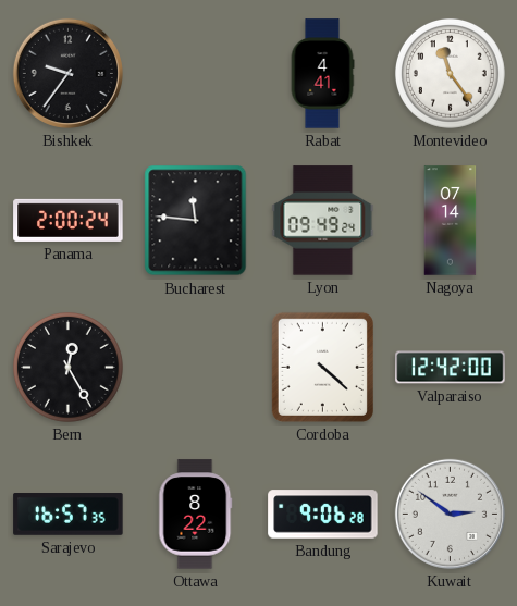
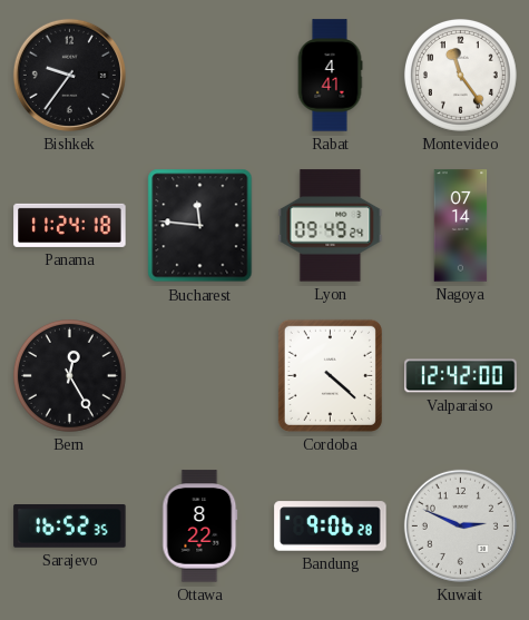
Panama: 2:00 -> 11:24
Sarajevo: 16:57 -> 16:52
Kuwait: 2:51 -> 2:49
